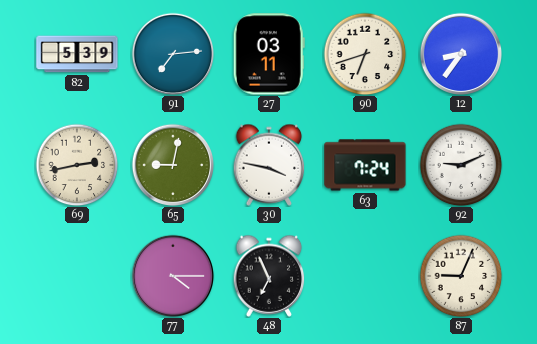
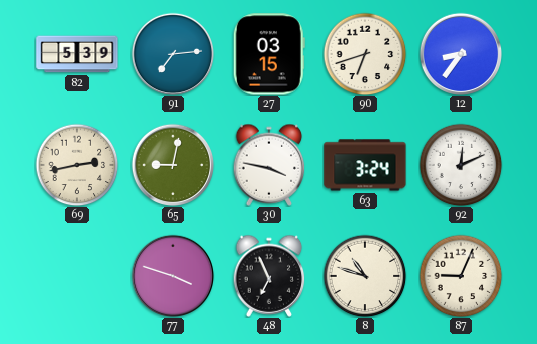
27: 03:11 -> 03:15
63: 7:24 -> 3:24
92: 9:11 -> 12:11
77: 4:15 -> 3:48
8: none -> 10:48
